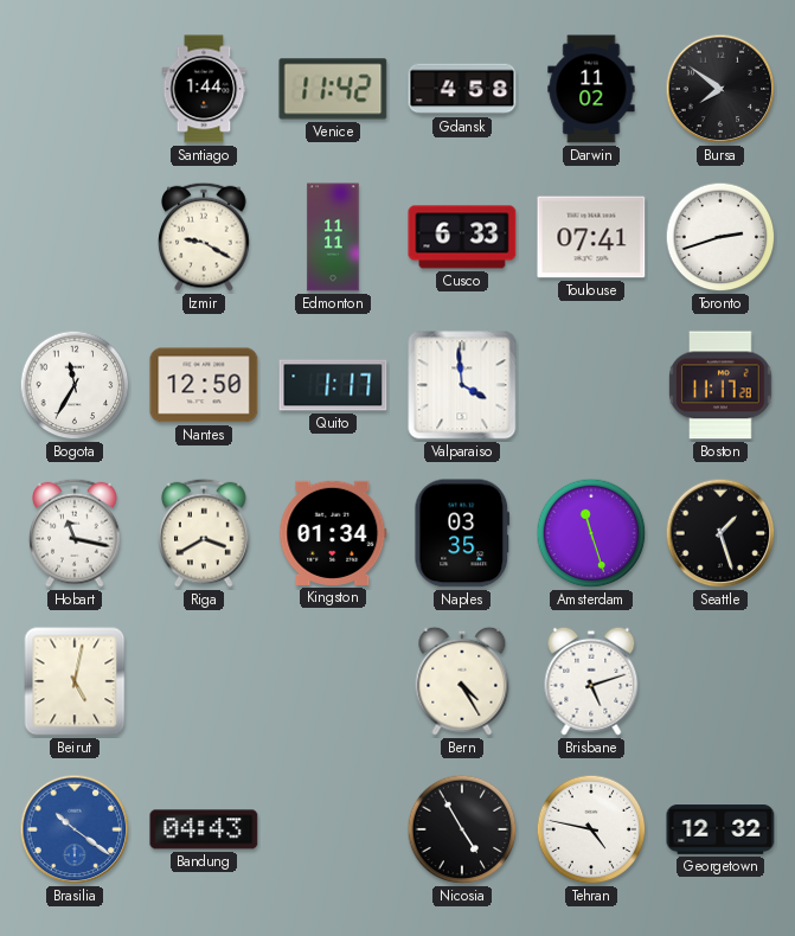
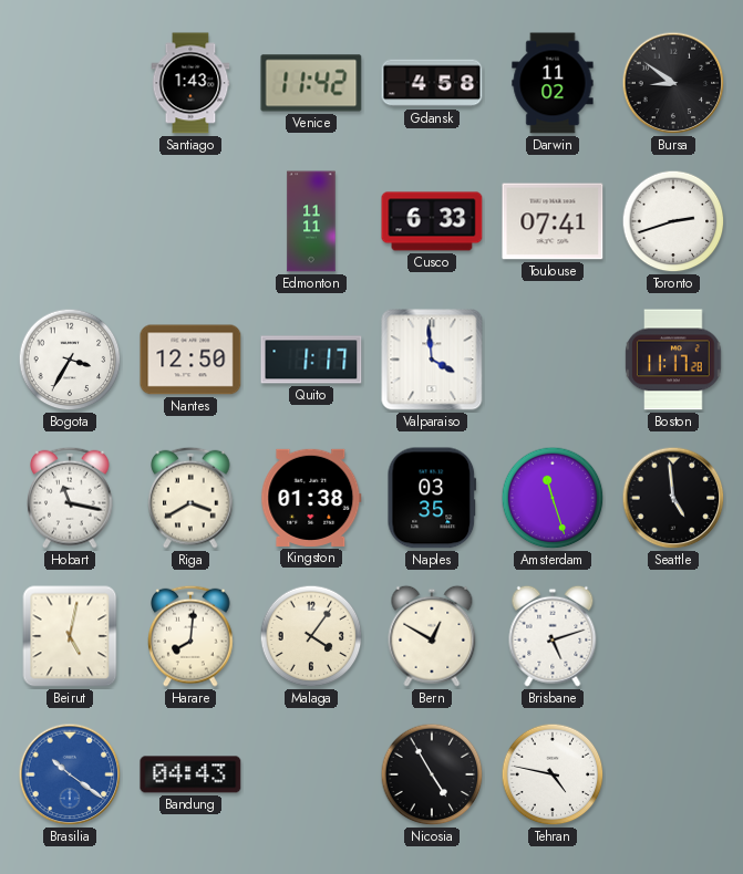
Santiago: 1:44 -> 1:43
Bursa: 7:51 -> 8:51
Izmir: 9:20 -> none
Bogota: 11:35 -> 3:35
Kingston: 01:34 -> 01:38
Seattle: 1:27 -> 4:59
Harare: none -> 8:01
Malaga: none -> 4:06
Bern: 4:25 -> 12:50
Georgetown: 12:32 -> none
